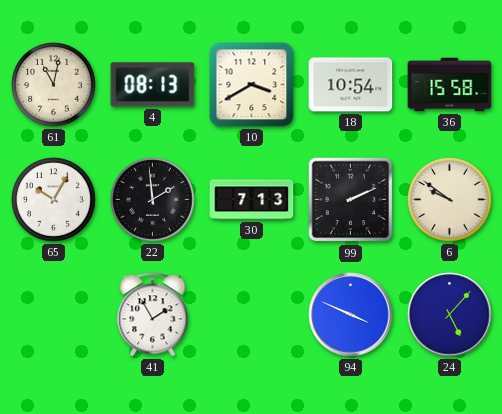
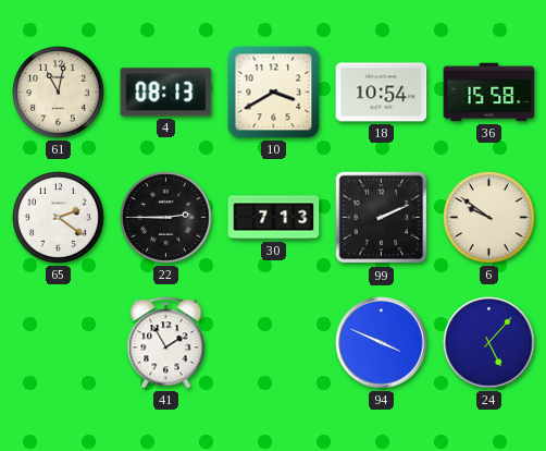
65: 10:05 -> 2:21
22: 1:59 -> 2:45
